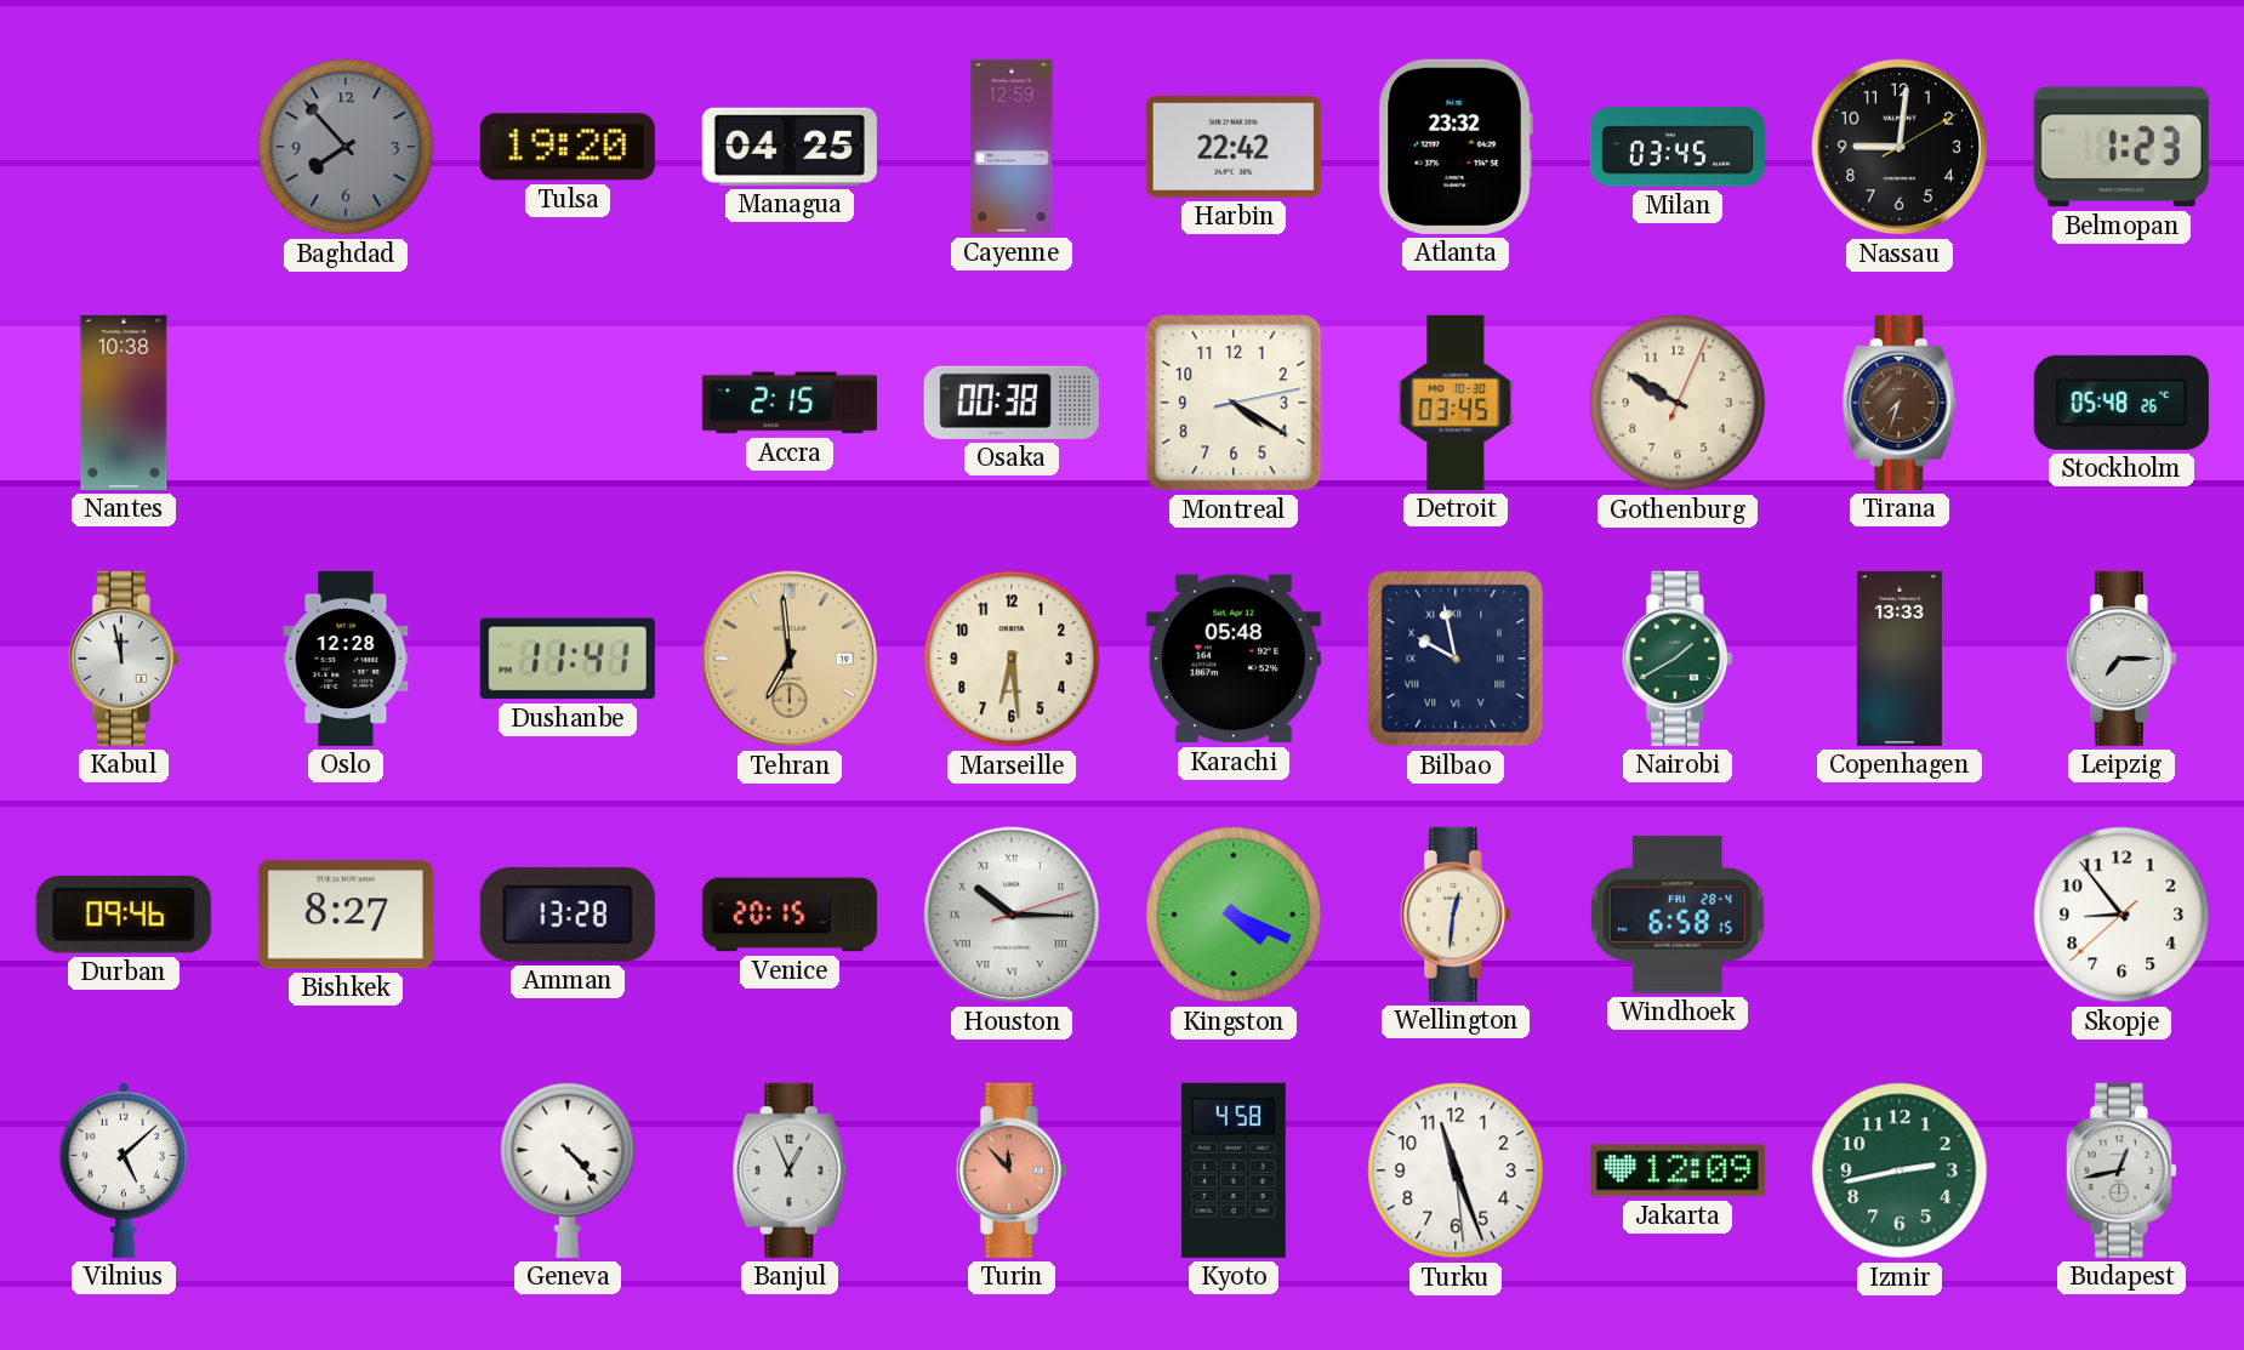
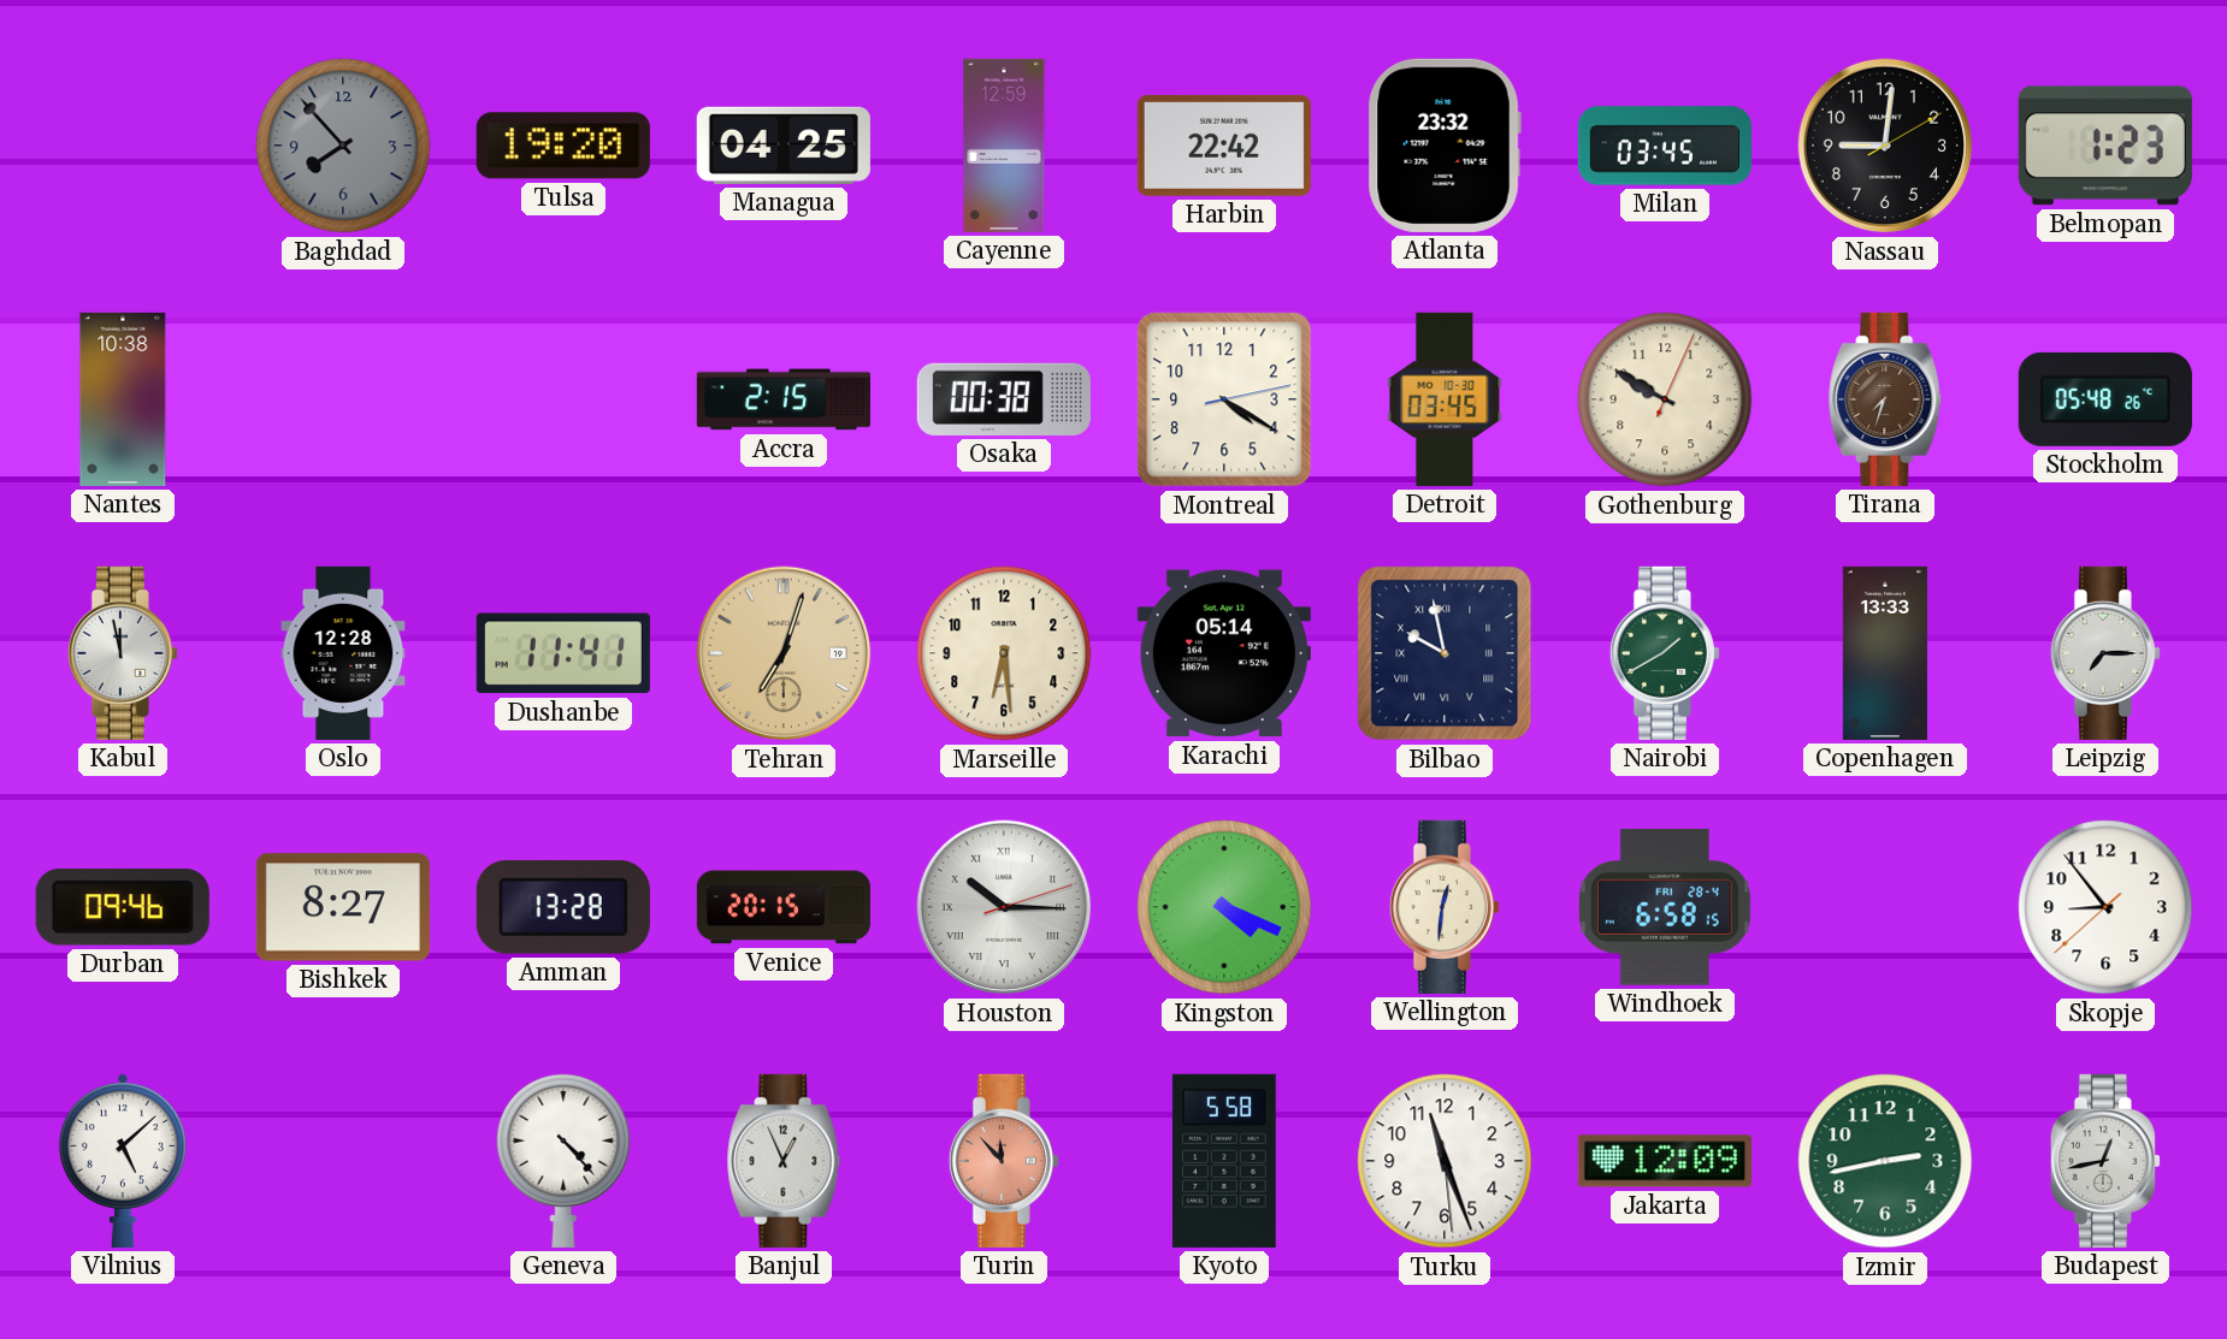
Tehran: 6:59 -> 7:03
Karachi: 05:48 -> 05:14
Kyoto: 4:58 -> 5:58
